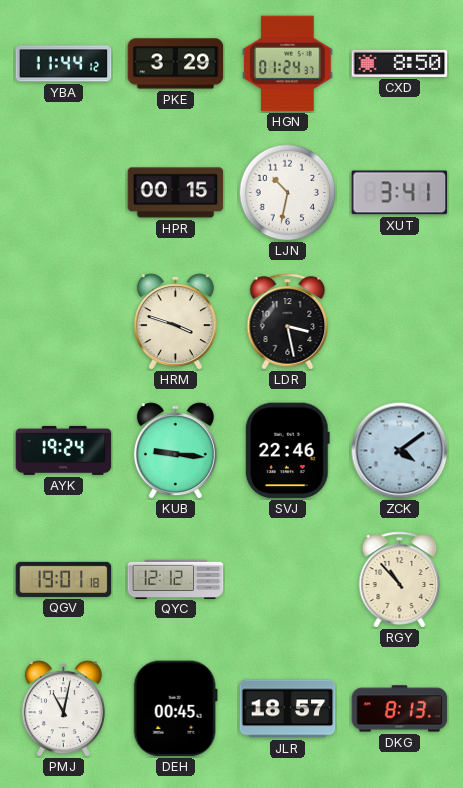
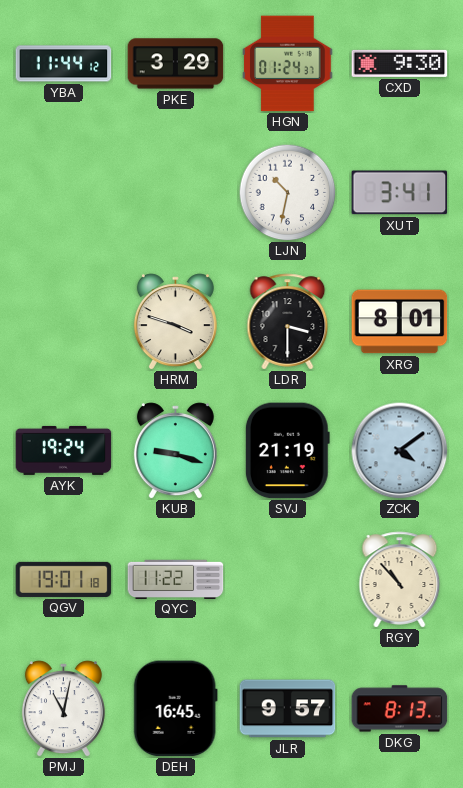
CXD: 8:50 -> 9:30
HPR: 00:15 -> none
LDR: 3:28 -> 3:30
XRG: none -> 8:01
KUB: 9:16 -> 9:18
SVJ: 22:46 -> 21:19
QYC: 12:12 -> 11:22
DEH: 00:45 -> 16:45
JLR: 18:57 -> 9:57
